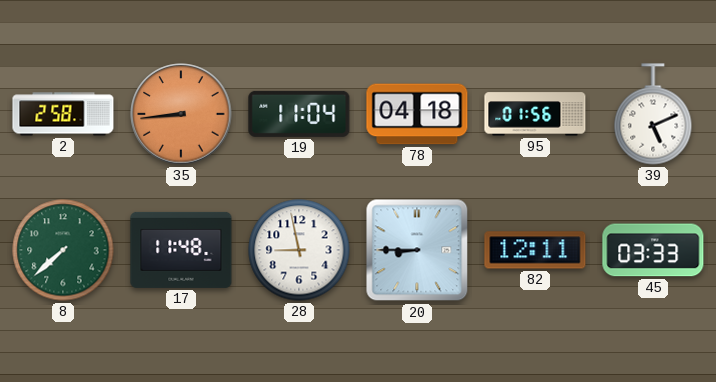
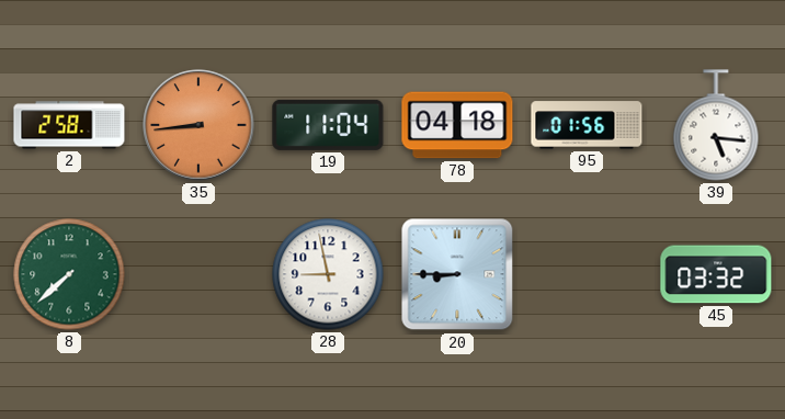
39: 5:11 -> 5:16
17: 11:48 -> none
82: 12:11 -> none
45: 03:33 -> 03:32
